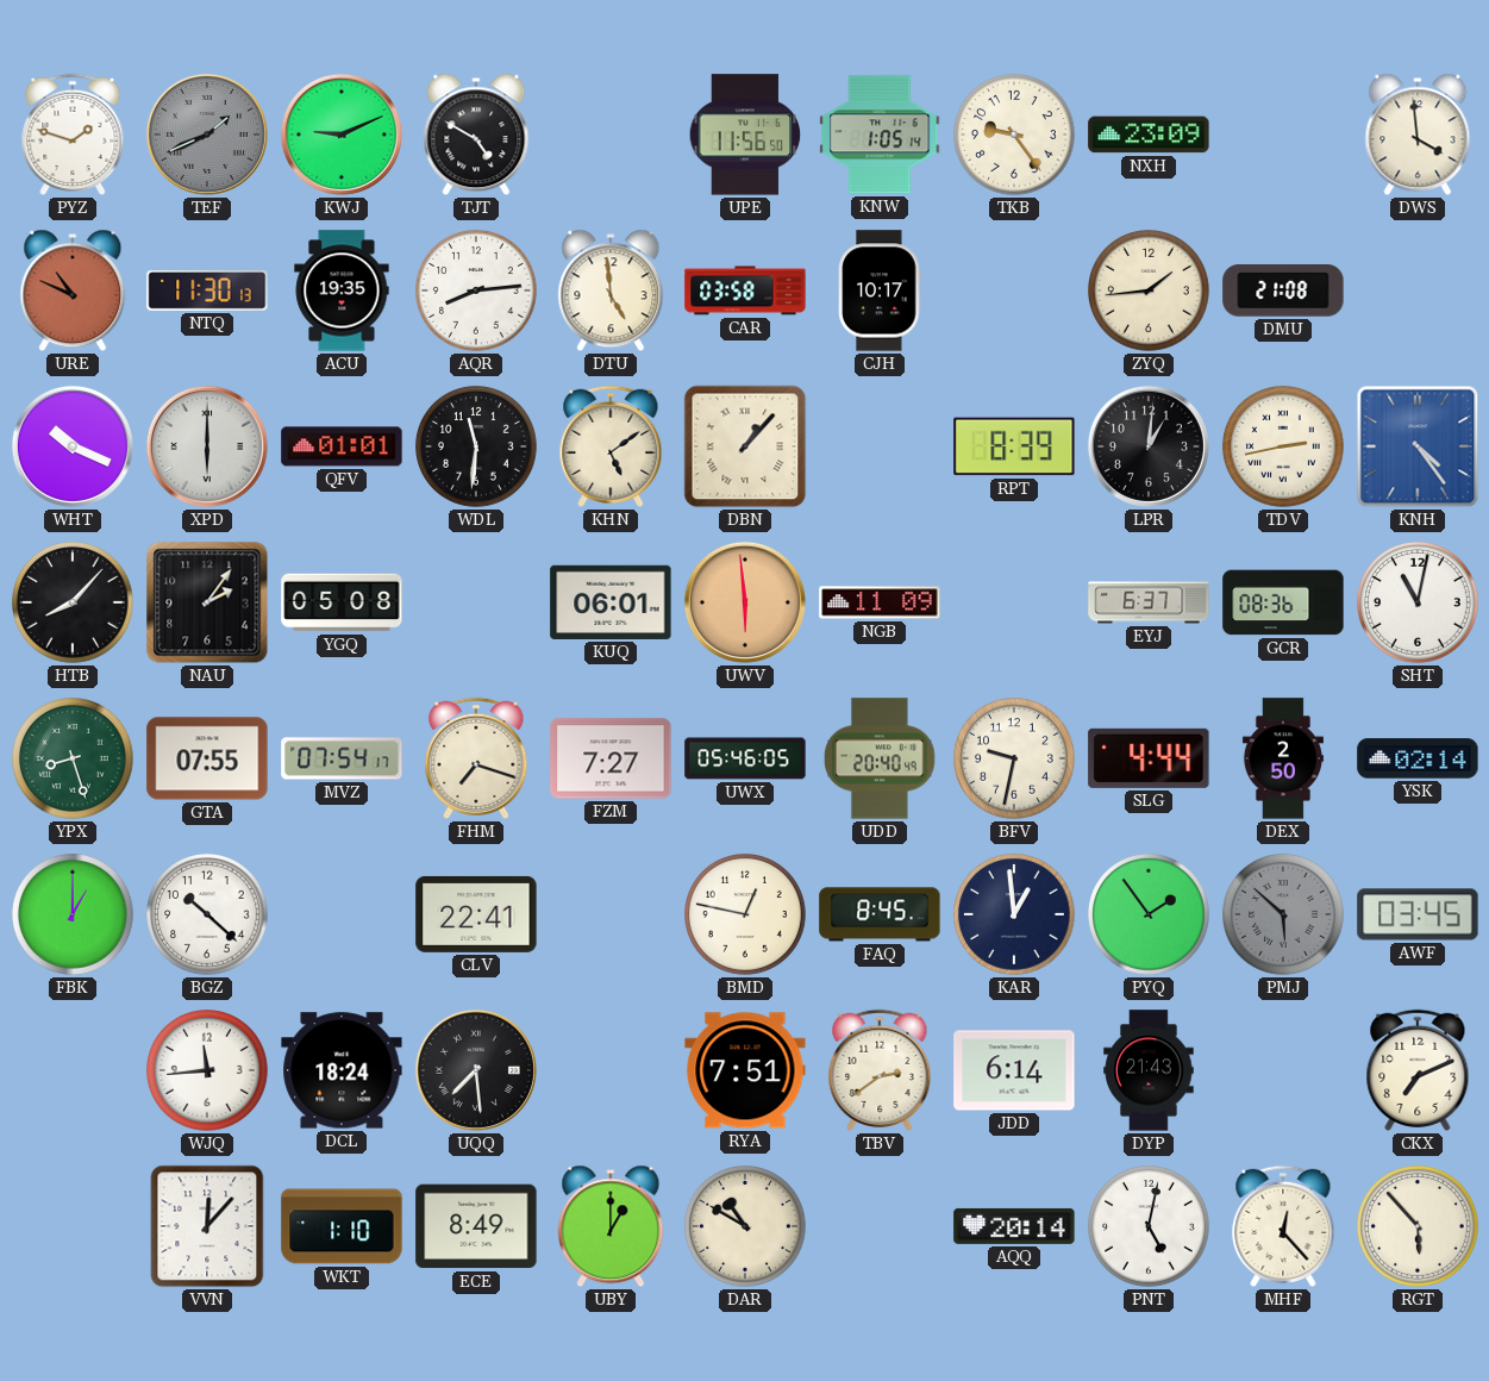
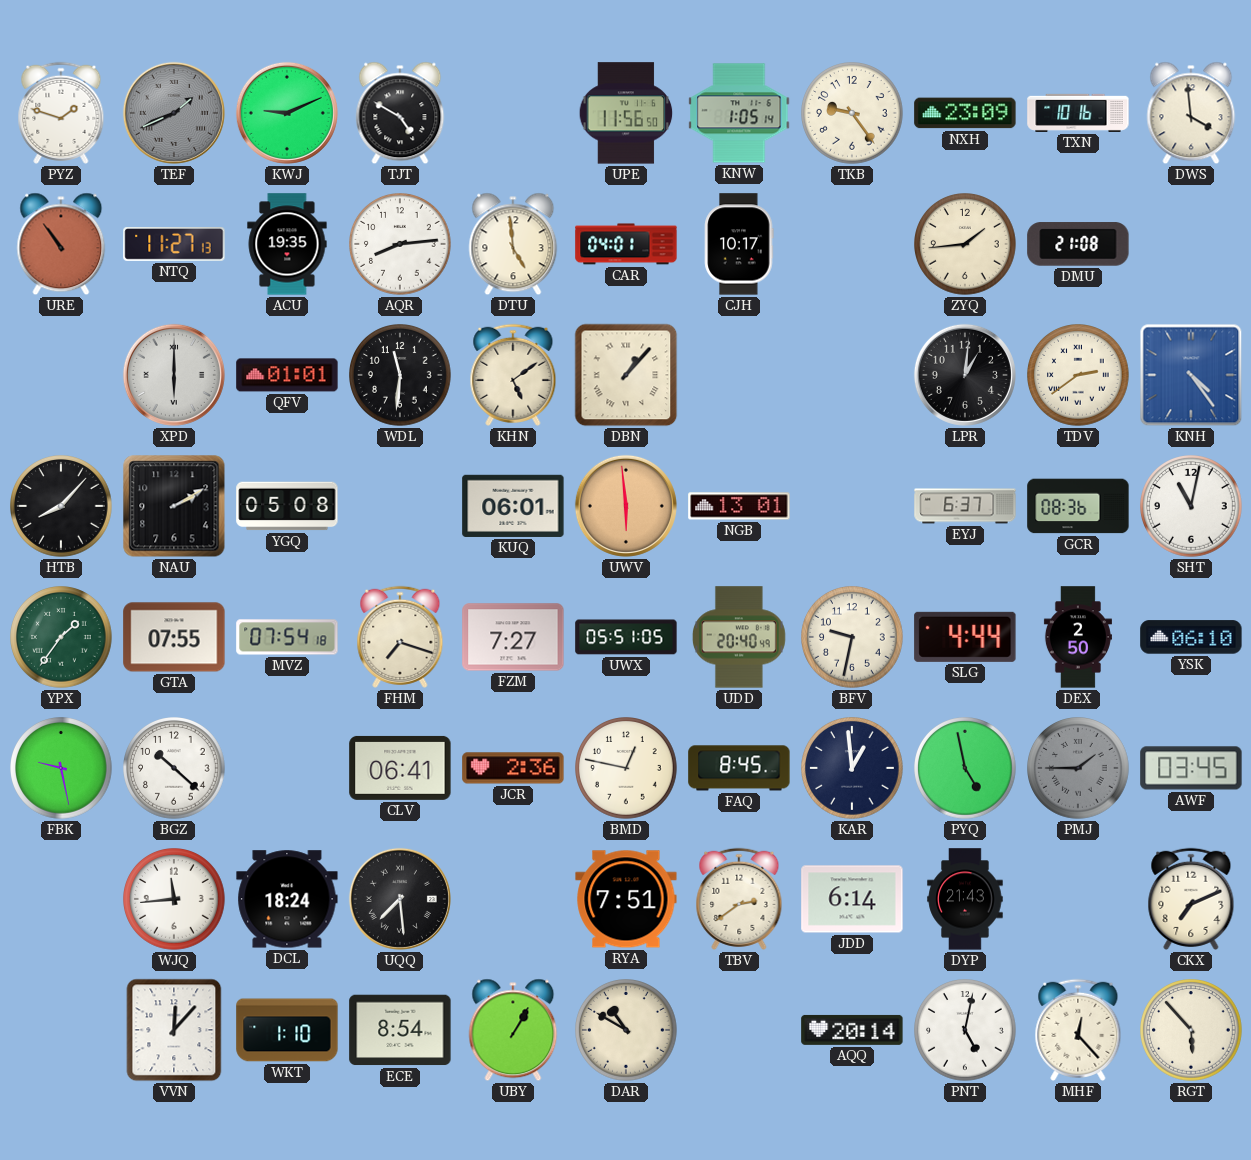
TXN: none -> 10:16
URE: 10:49 -> 10:54
NTQ: 11:30 -> 11:27
CAR: 03:58 -> 04:01
WHT: 10:19 -> none
RPT: 8:39 -> none
TDV: 2:43 -> 2:39
NAU: 2:06 -> 2:10
NGB: 11:09 -> 13:01
YPX: 8:27 -> 1:36
MVZ: 07:54:17 -> 07:54:18
UWX: 05:46 -> 05:51
YSK: 02:14 -> 06:10
FBK: 1:00 -> 9:28
CLV: 22:41 -> 06:41
JCR: none -> 2:36
PYQ: 1:54 -> 4:58
PMJ: 5:52 -> 1:45
ECE: 8:49 -> 8:54
UBY: 1:00 -> 1:05
